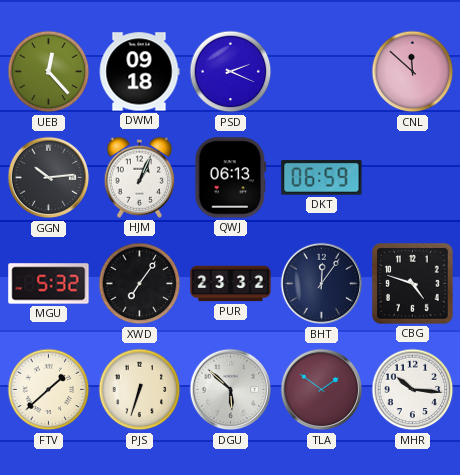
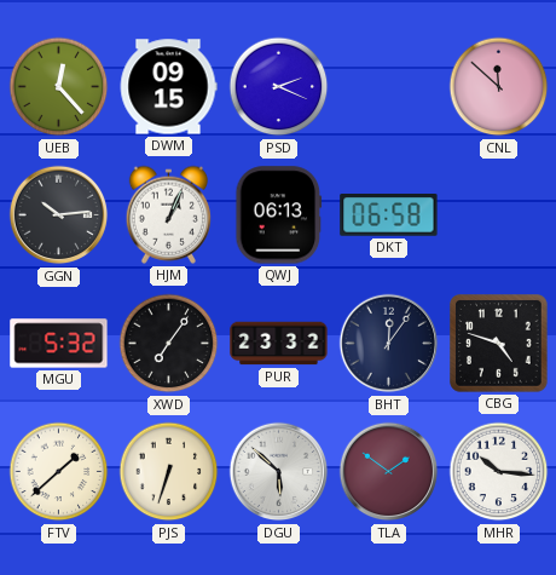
DWM: 09:18 -> 09:15
DKT: 06:59 -> 06:58
